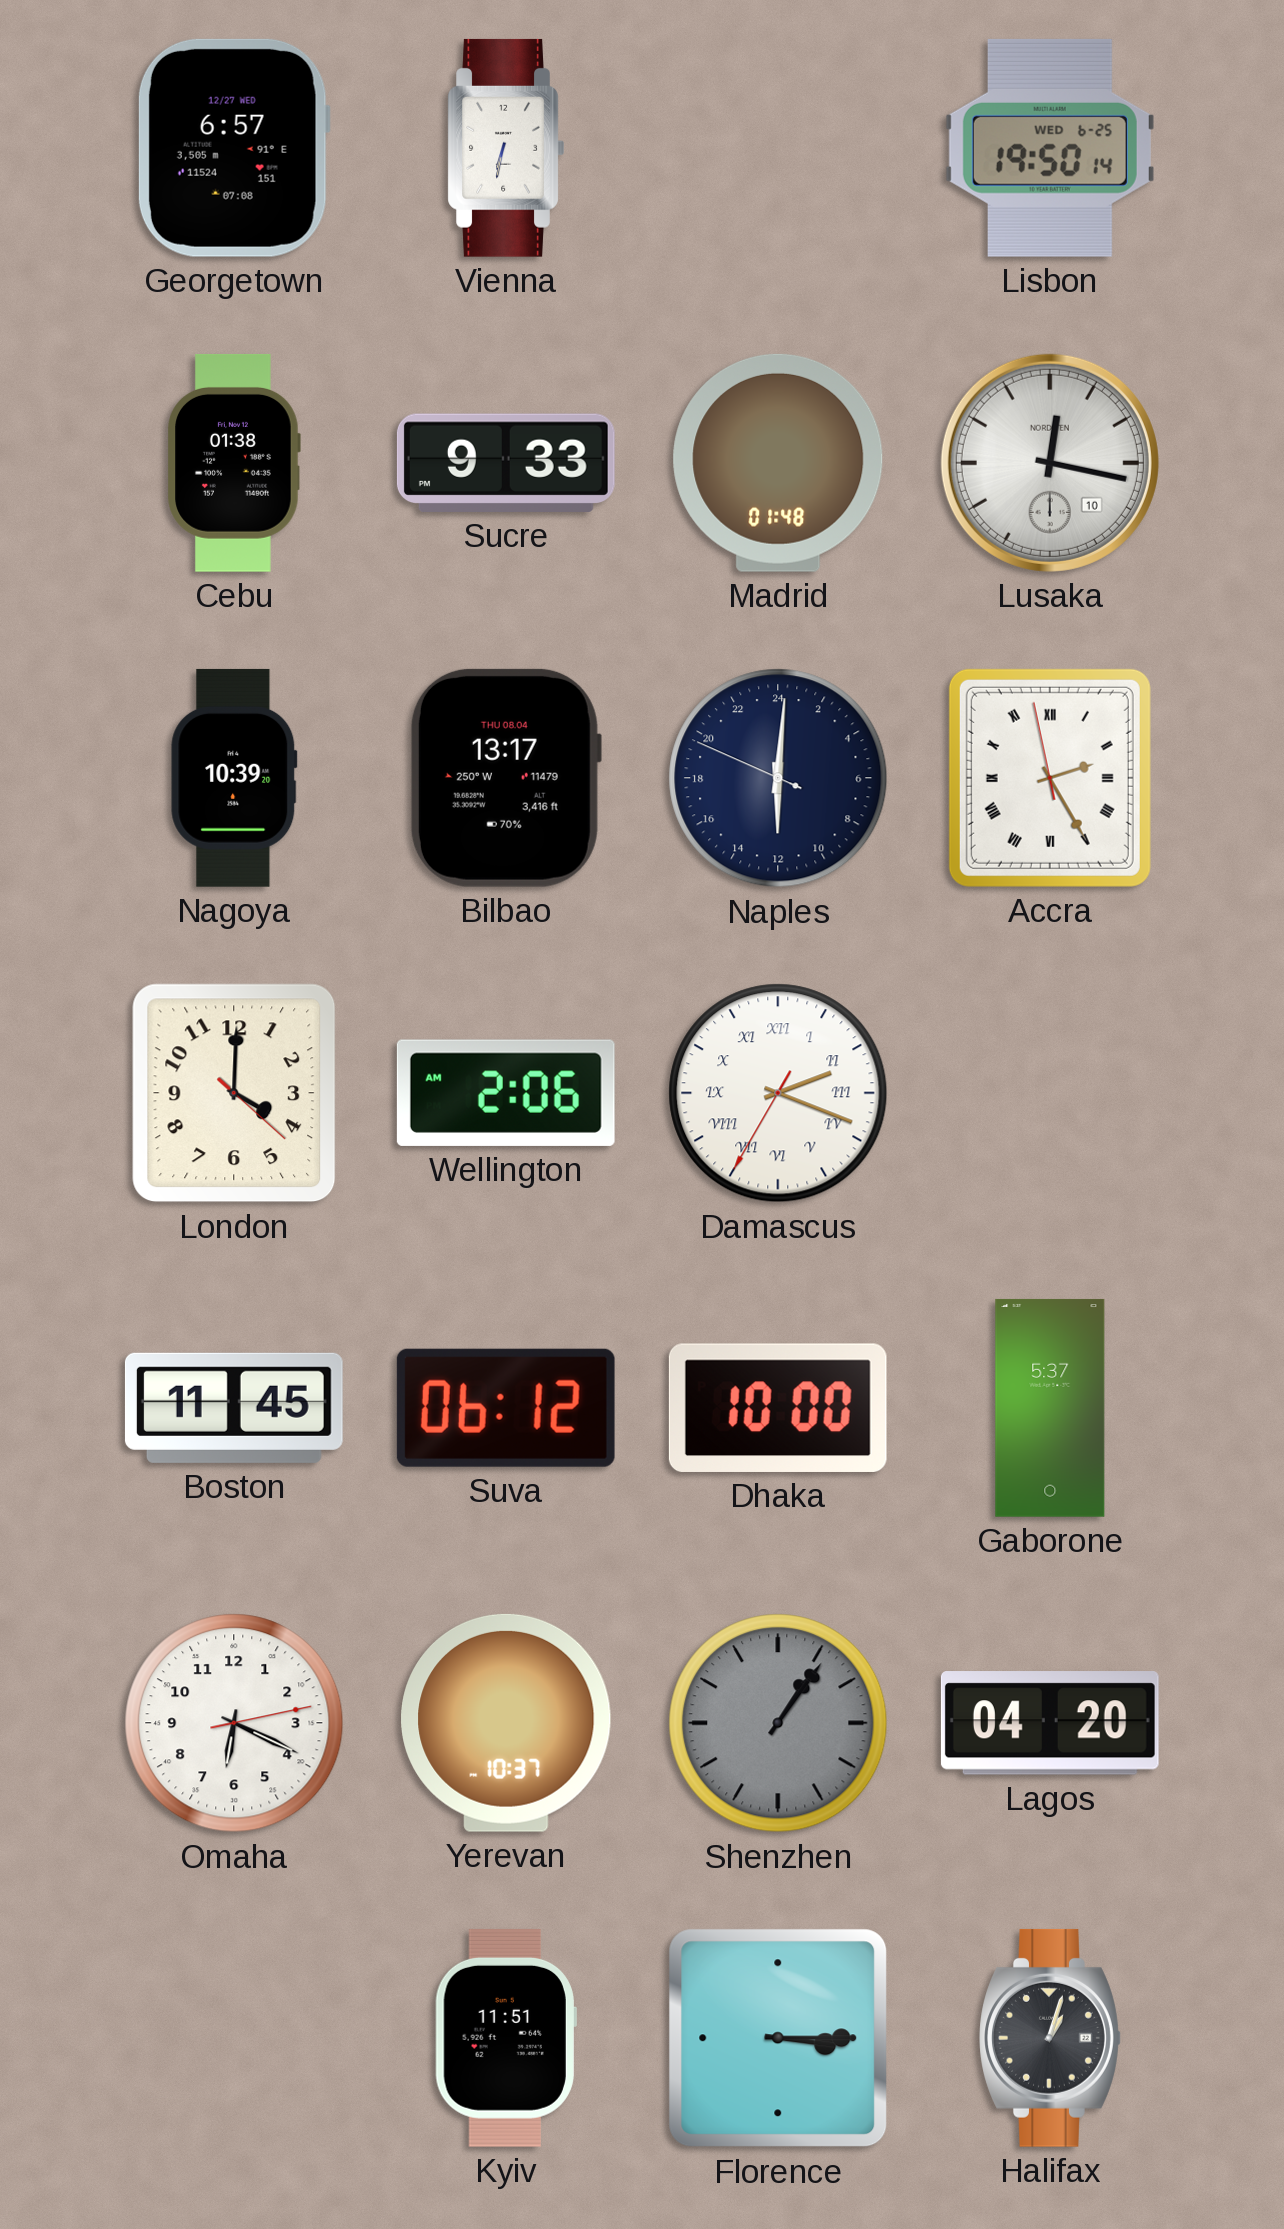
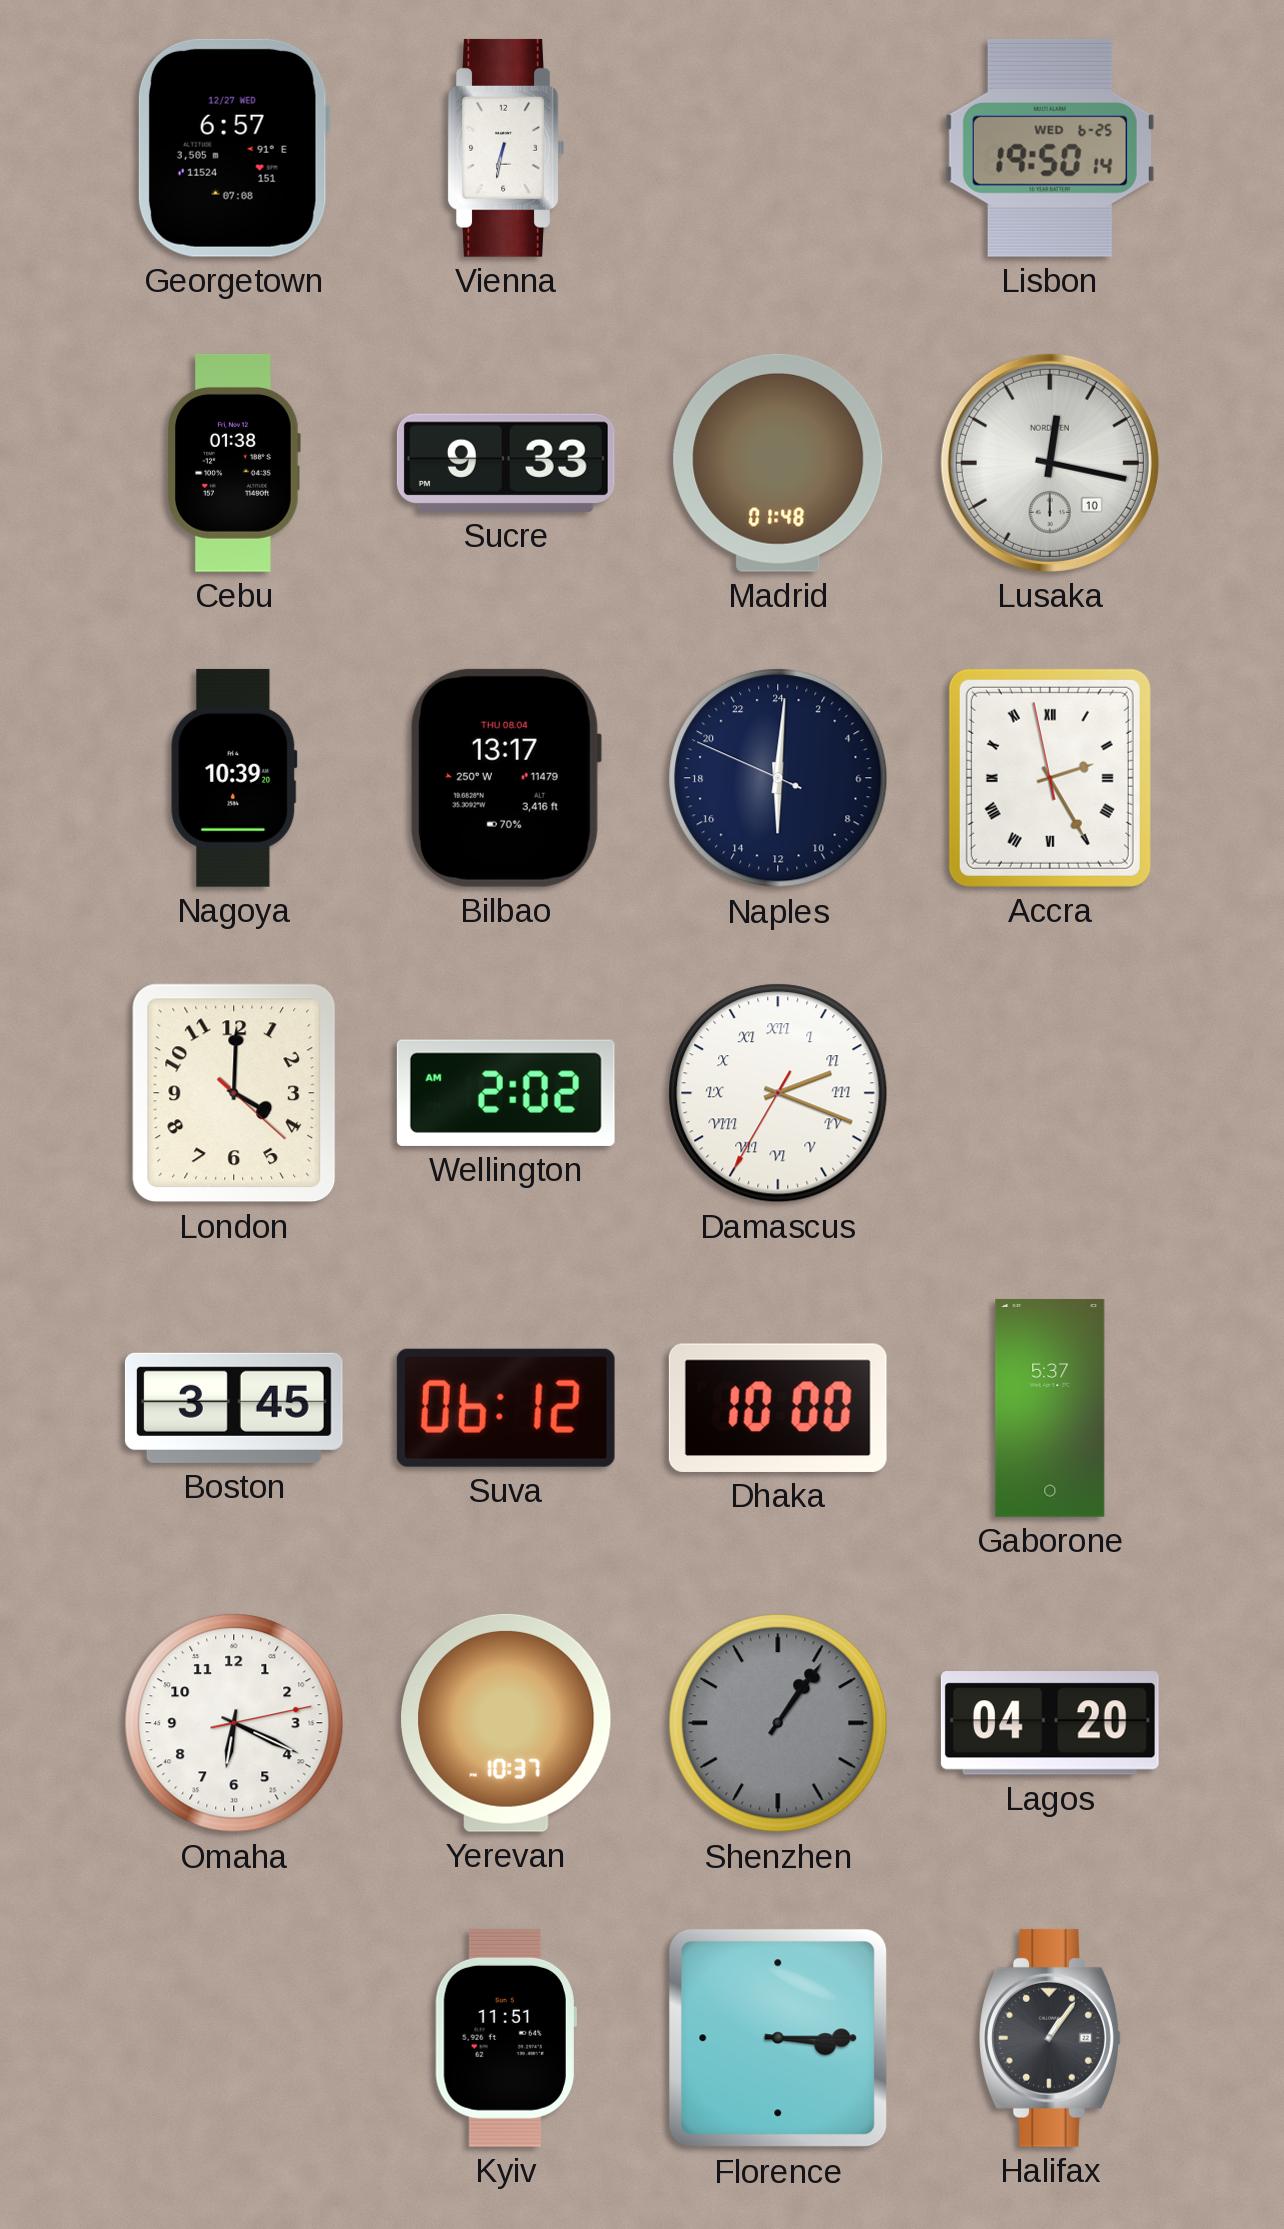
Wellington: 2:06 -> 2:02
Boston: 11:45 -> 3:45
Halifax: 1:03 -> 1:06
